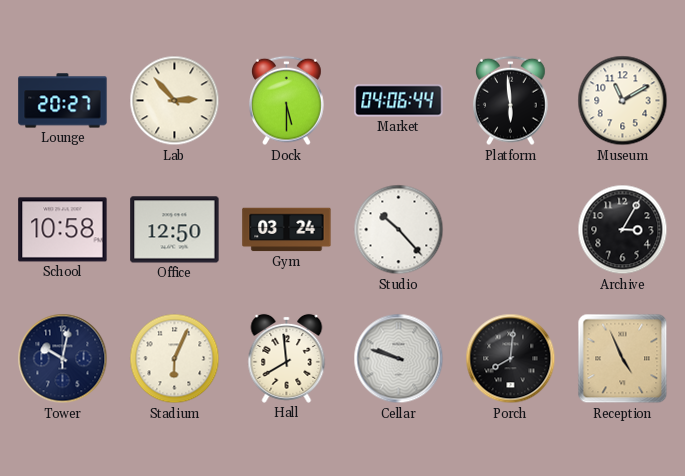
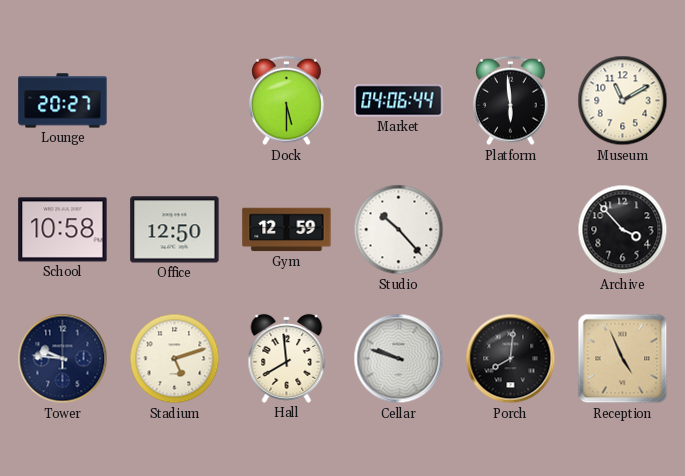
Lab: 2:53 -> none
Gym: 03:24 -> 12:59
Archive: 3:05 -> 3:53
Tower: 10:02 -> 9:46
Stadium: 6:04 -> 5:12
